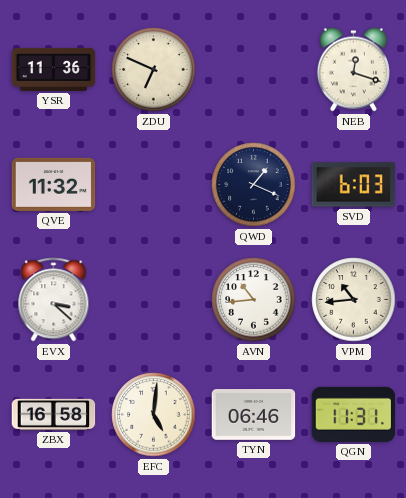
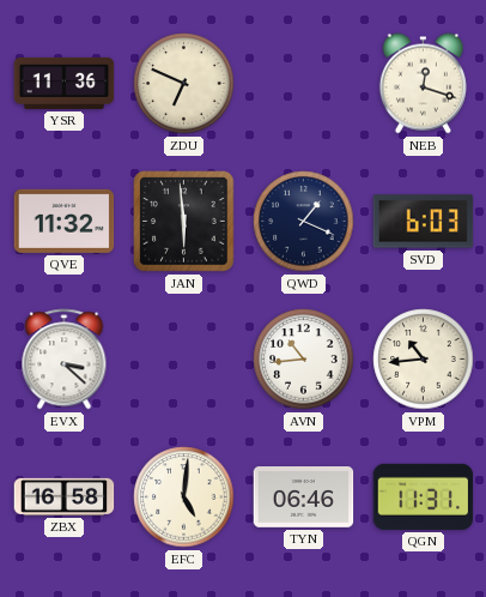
JAN: none -> 5:59
